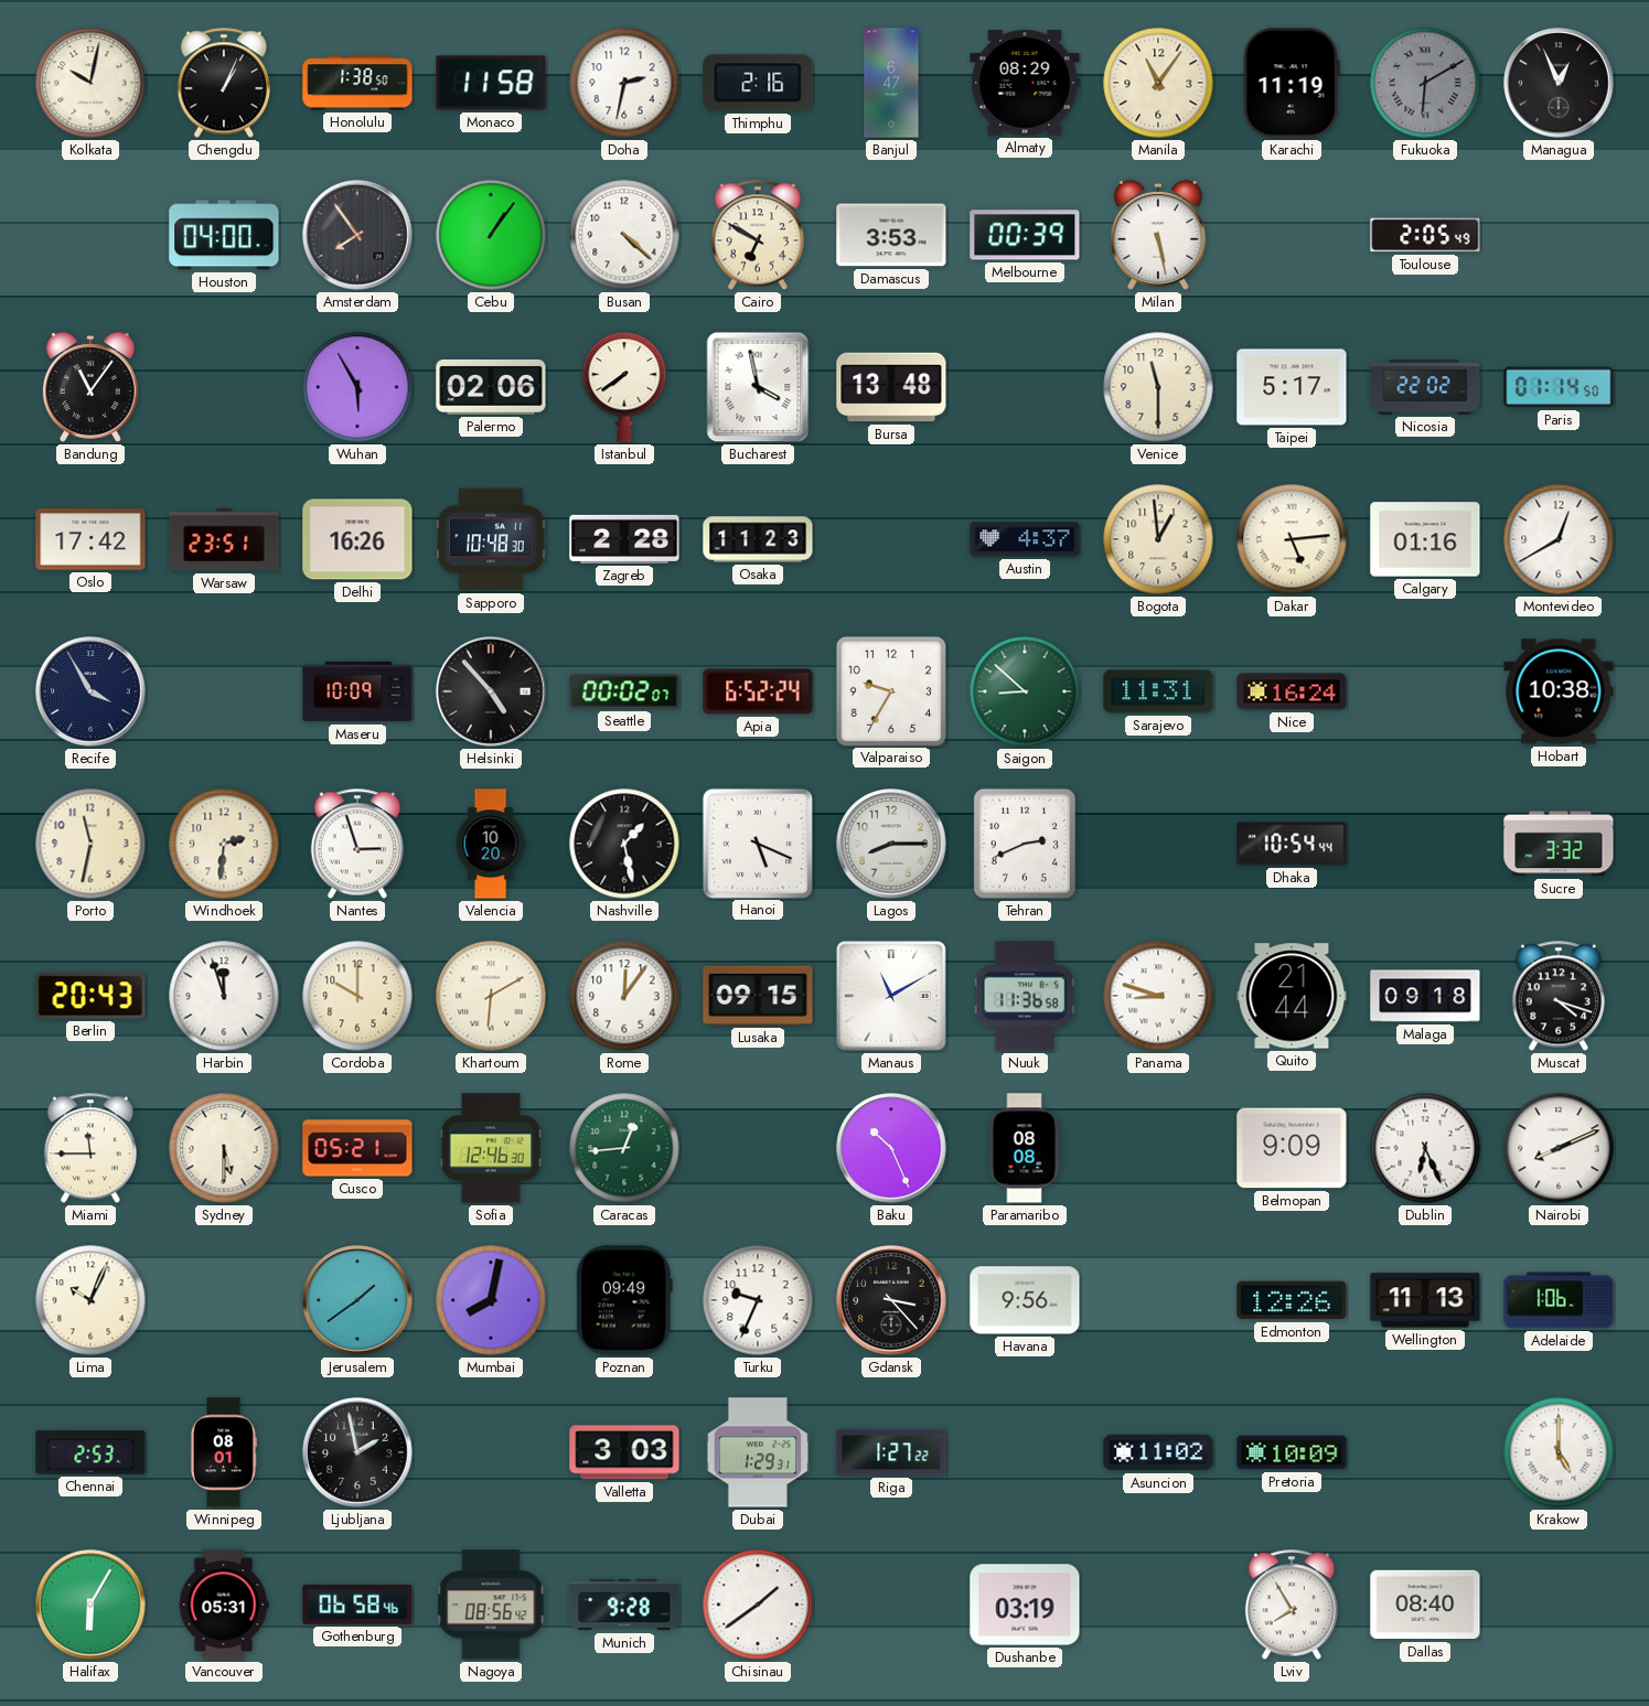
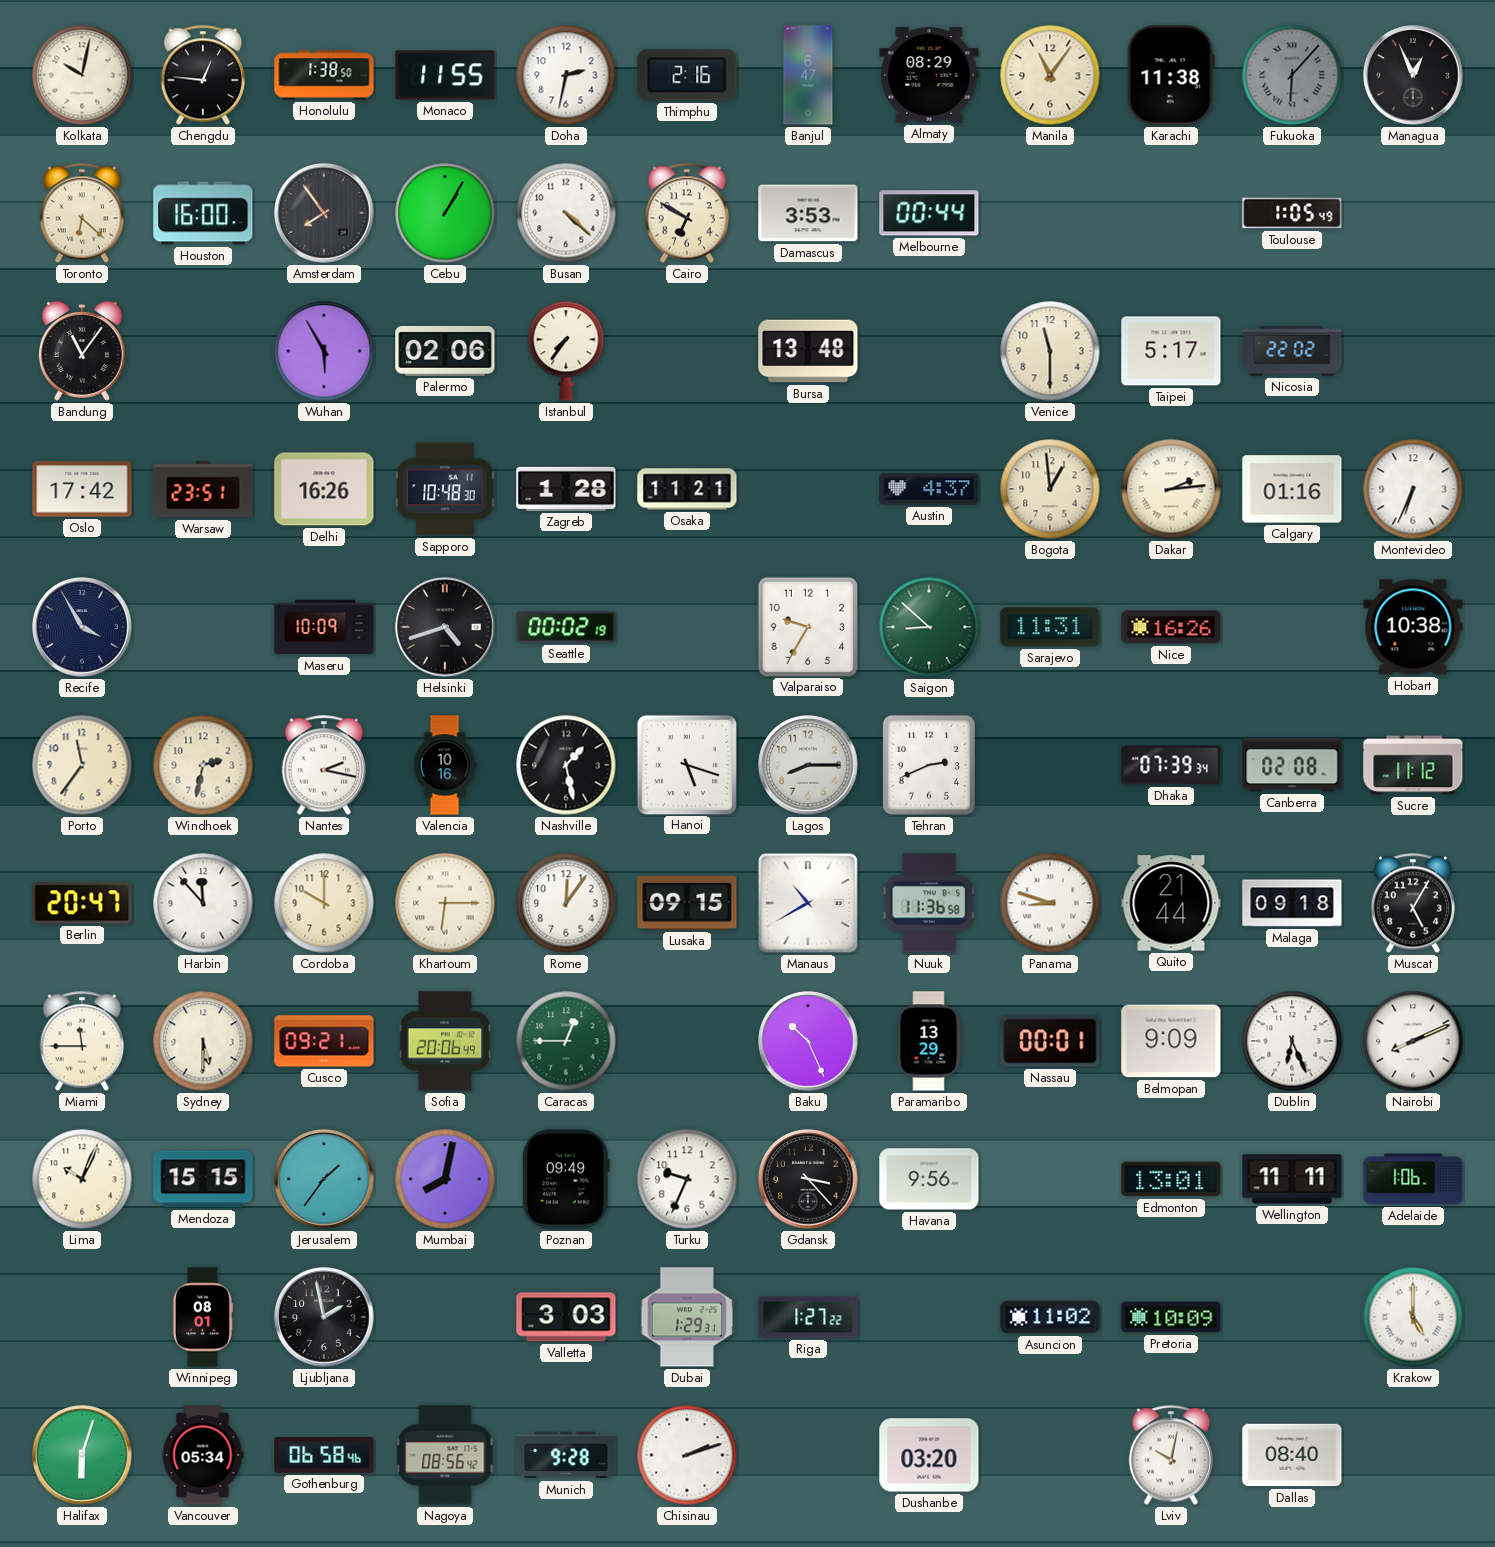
Chengdu: 1:04 -> 12:46
Monaco: 11:58 -> 11:55
Karachi: 11:19 -> 11:38
Fukuoka: 6:10 -> 6:07
Toronto: none -> 6:22
Houston: 04:00 -> 16:00
Cebu: 1:06 -> 1:05
Melbourne: 00:39 -> 00:44
Milan: 5:28 -> none
Toulouse: 2:05 -> 1:05
Istanbul: 7:39 -> 7:36
Bucharest: 3:58 -> none
Paris: 01:14 -> none
Zagreb: 2:28 -> 1:28
Osaka: 11:23 -> 11:21
Dakar: 5:14 -> 2:14
Montevideo: 12:40 -> 6:34
Helsinki: 4:53 -> 4:42
Seattle: 00:02:07 -> 00:02:19
Apia: 6:52 -> none
Nice: 16:24 -> 16:26
Porto: 11:32 -> 11:36
Windhoek: 2:31 -> 2:32
Nantes: 2:57 -> 2:17
Valencia: 10:20 -> 10:16
Hanoi: 5:19 -> 5:18
Dhaka: 10:54 -> 07:39
Canberra: none -> 02:08
Sucre: 3:32 -> 11:12
Berlin: 20:43 -> 20:47
Harbin: 11:57 -> 11:53
Khartoum: 6:10 -> 6:15
Manaus: 11:10 -> 10:40
Muscat: 4:18 -> 5:05
Cusco: 05:21 -> 09:21
Sofia: 12:46 -> 20:06
Caracas: 12:44 -> 12:45
Paramaribo: 08:08 -> 13:29
Nassau: none -> 00:01
Mendoza: none -> 15:15
Jerusalem: 1:39 -> 1:36
Edmonton: 12:26 -> 13:01
Wellington: 11:13 -> 11:11
Chennai: 2:53 -> none
Halifax: 6:05 -> 6:03
Vancouver: 05:31 -> 05:34
Chisinau: 1:39 -> 2:12
Dushanbe: 03:19 -> 03:20
Lviv: 7:55 -> 10:02
